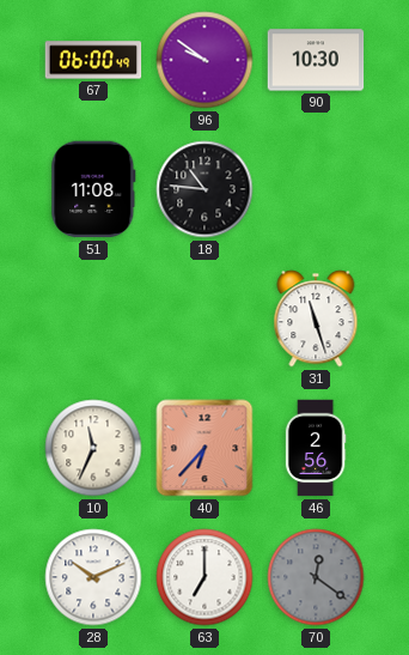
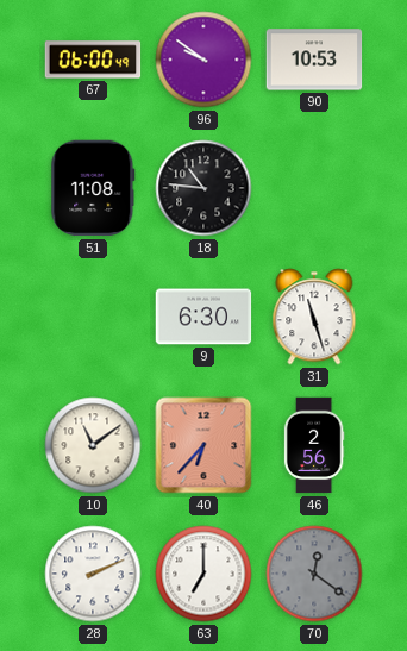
90: 10:30 -> 10:53
9: none -> 6:30
10: 11:34 -> 11:09
28: 10:11 -> 2:11
